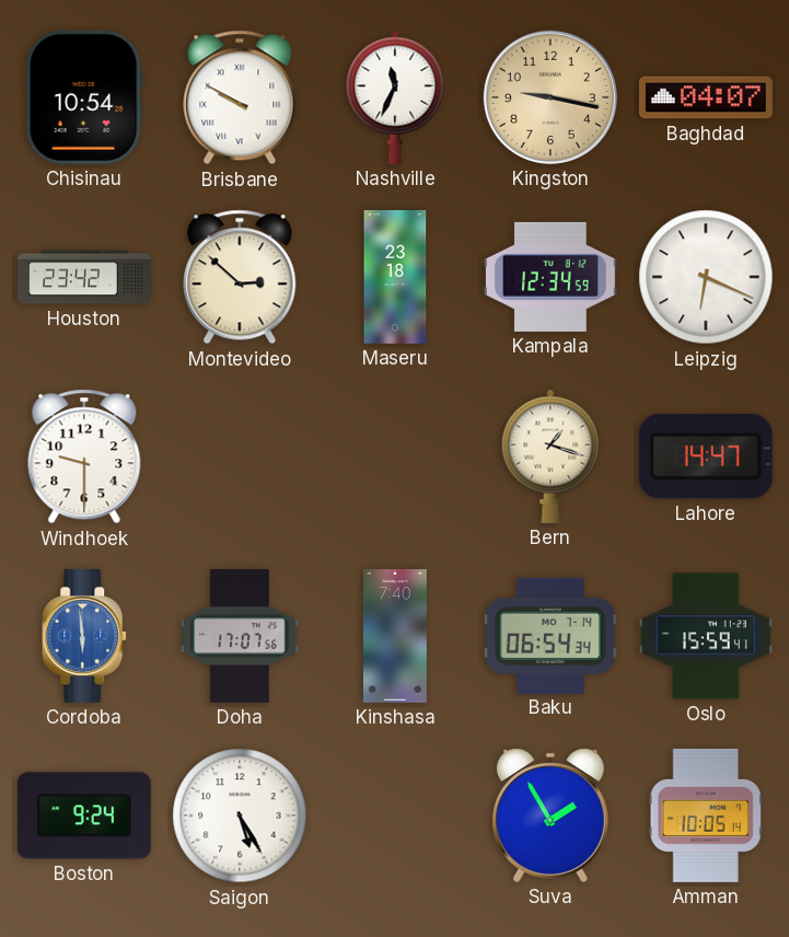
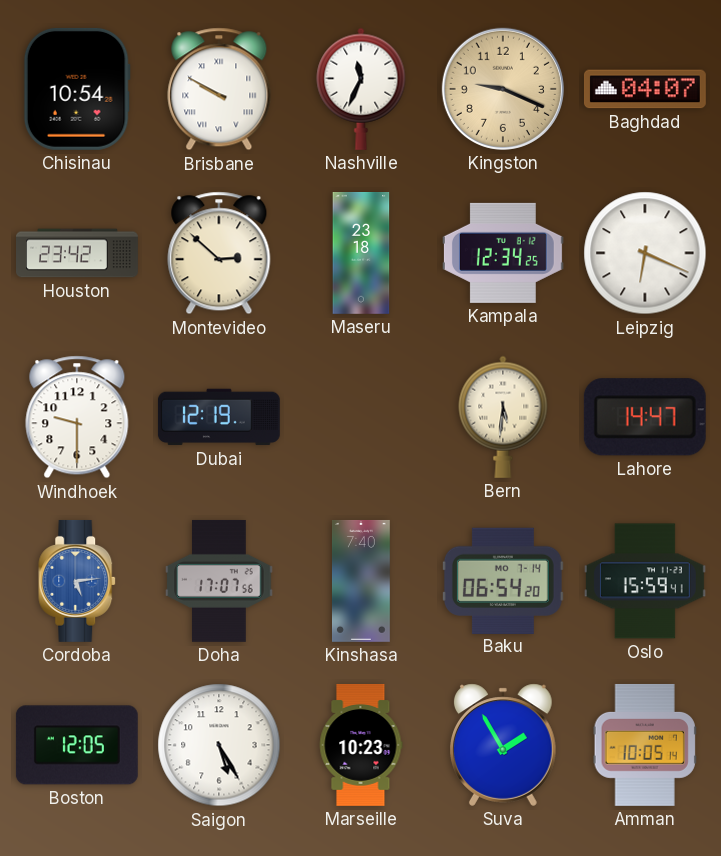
Kingston: 9:17 -> 9:19
Kampala: 12:34:59 -> 12:34:25
Dubai: none -> 12:19
Bern: 1:18 -> 5:31
Cordoba: 5:59 -> 5:14
Baku: 06:54:34 -> 06:54:20
Boston: 9:24 -> 12:05
Marseille: none -> 10:23
